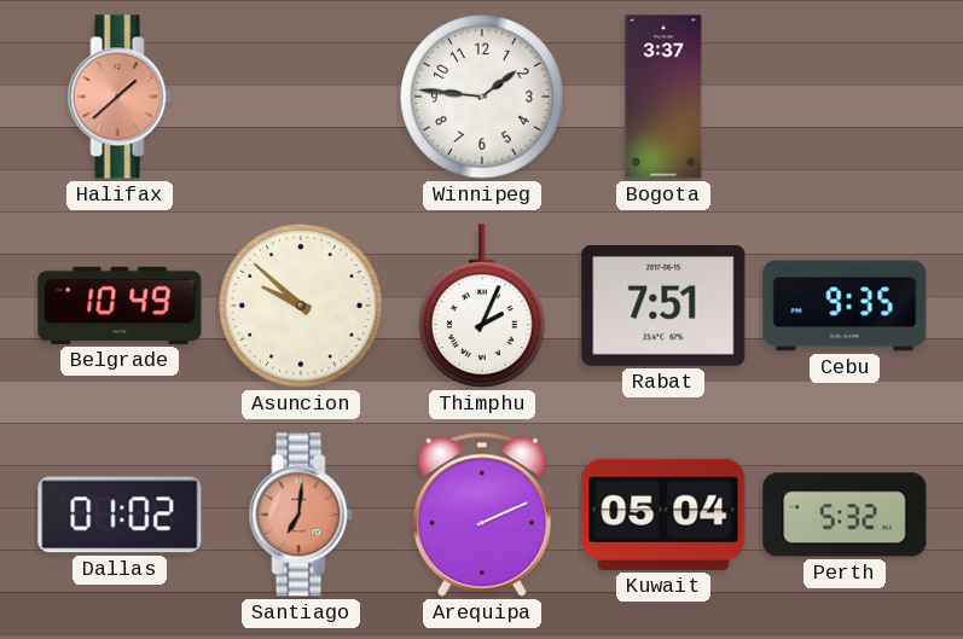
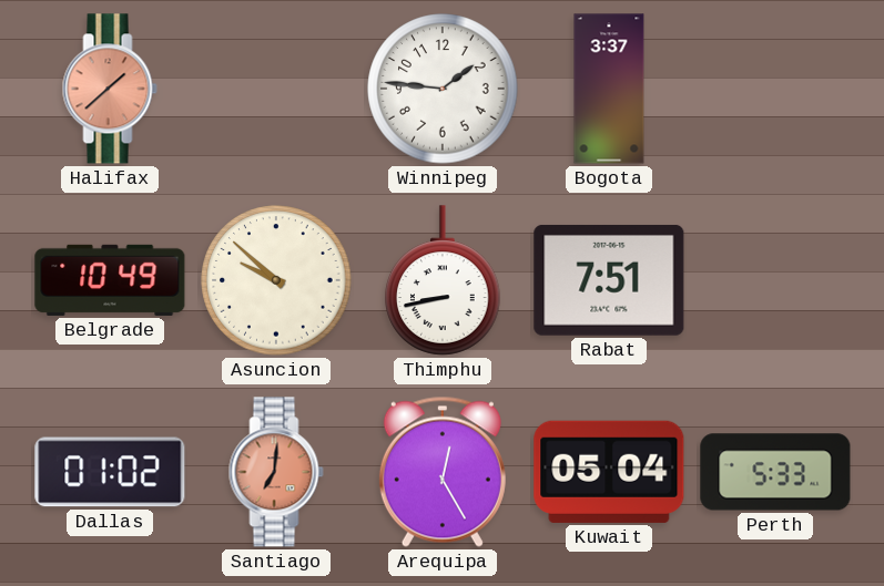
Thimphu: 2:04 -> 8:43
Cebu: 9:35 -> none
Arequipa: 2:11 -> 12:25
Perth: 5:32 -> 5:33
